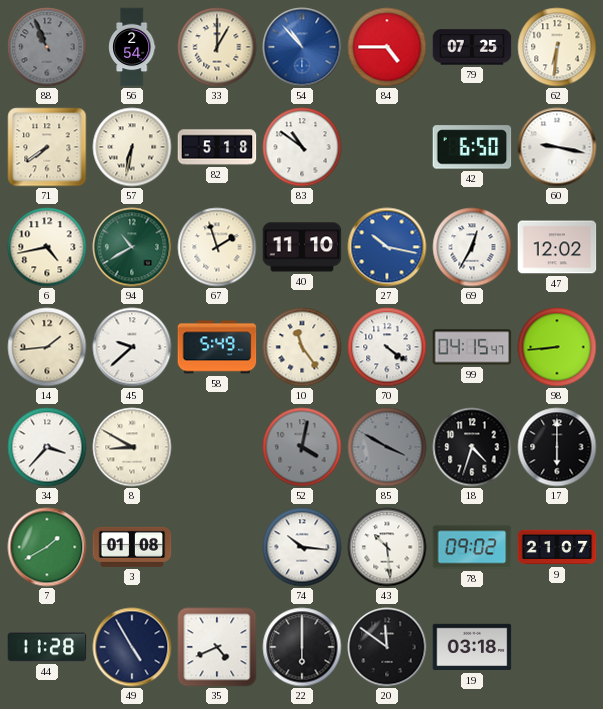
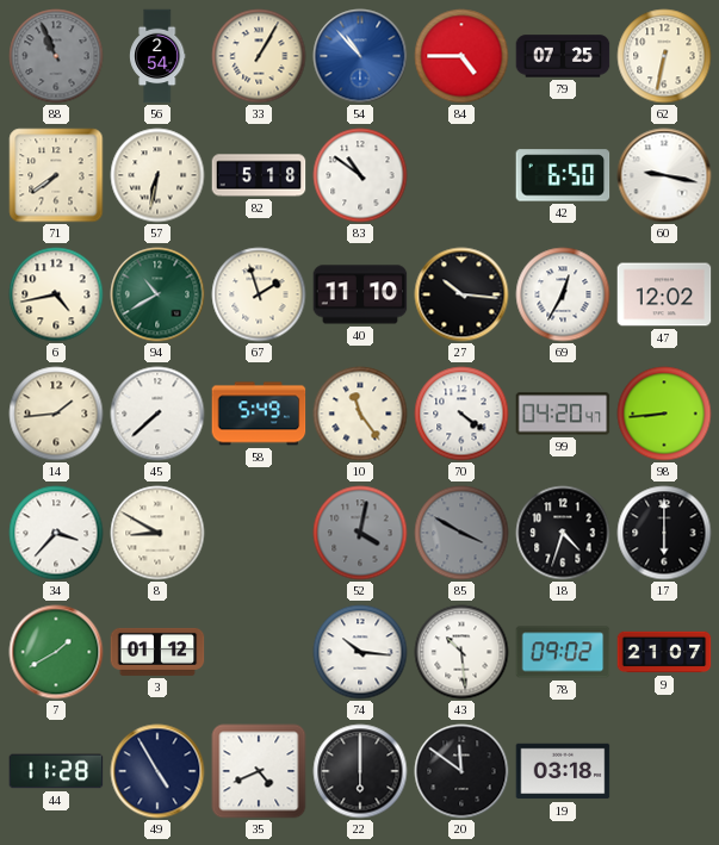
33: 1:00 -> 1:05
62: 6:31 -> 6:32
27: 10:17 -> 10:16
27 dial: blue -> black
45: 9:38 -> 7:38
99: 04:15 -> 04:20
3: 01:08 -> 01:12
